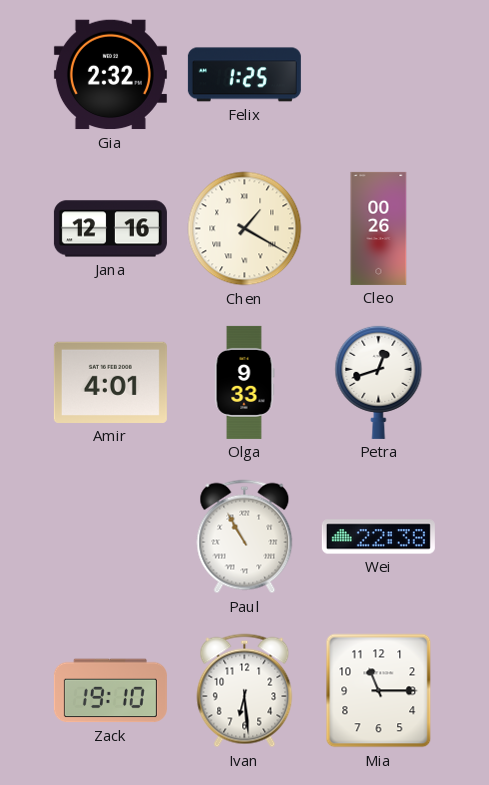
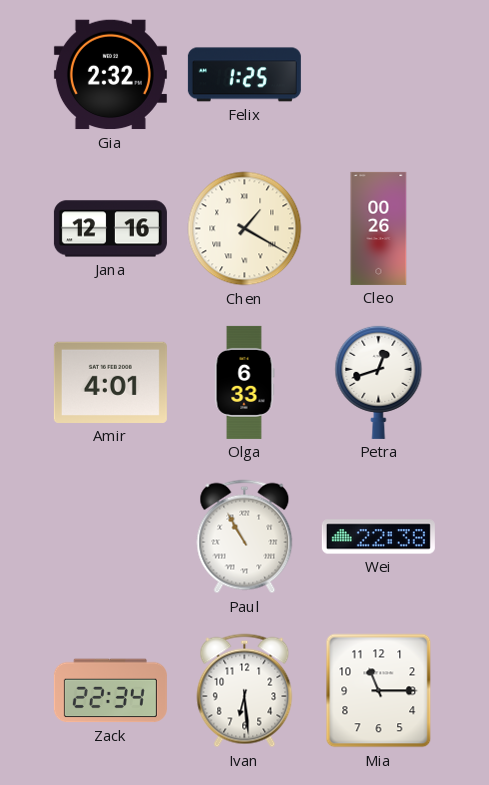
Olga: 9:33 -> 6:33
Zack: 19:10 -> 22:34
